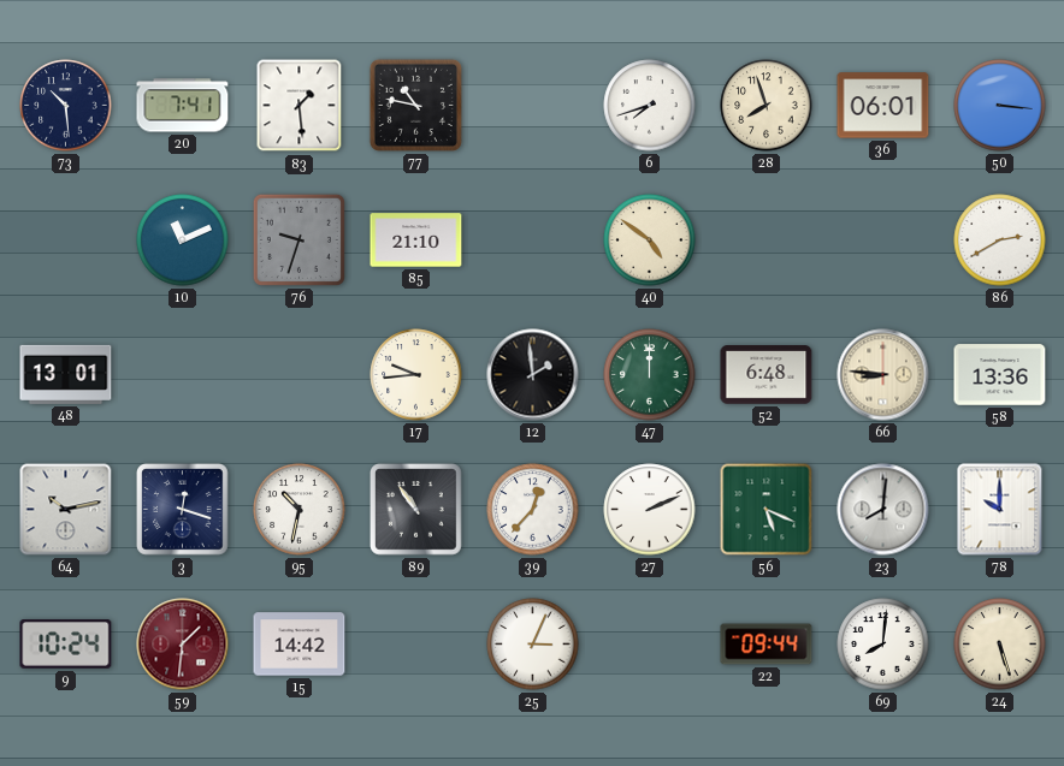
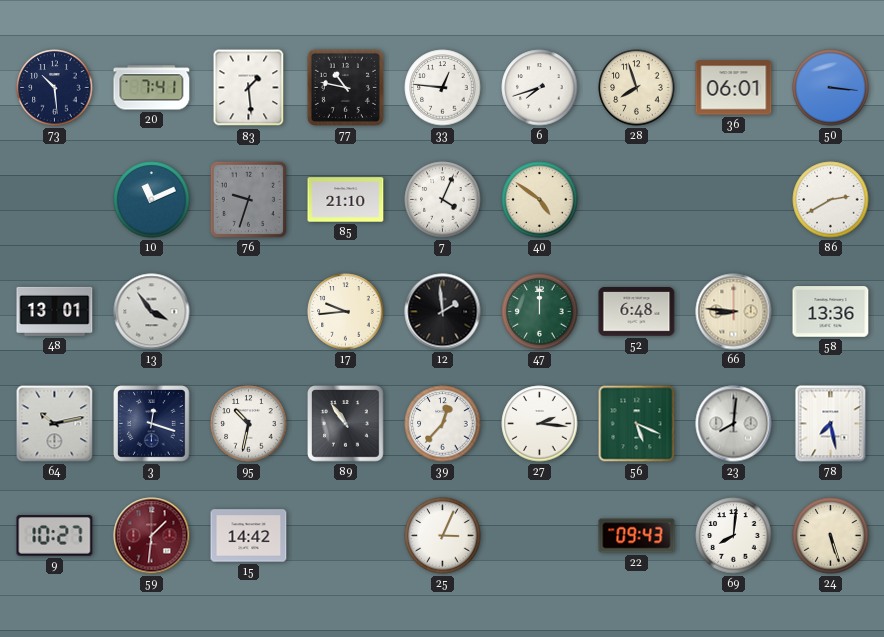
33: none -> 12:46
7: none -> 4:04
13: none -> 3:54
27: 2:11 -> 2:16
78: 10:00 -> 7:28
9: 10:24 -> 10:27
22: 09:44 -> 09:43
